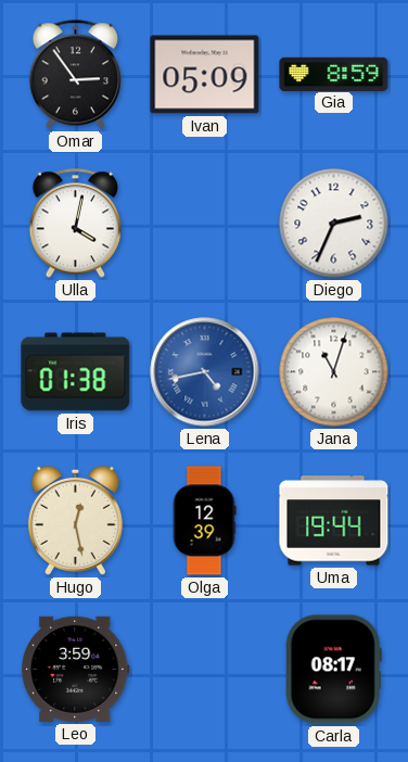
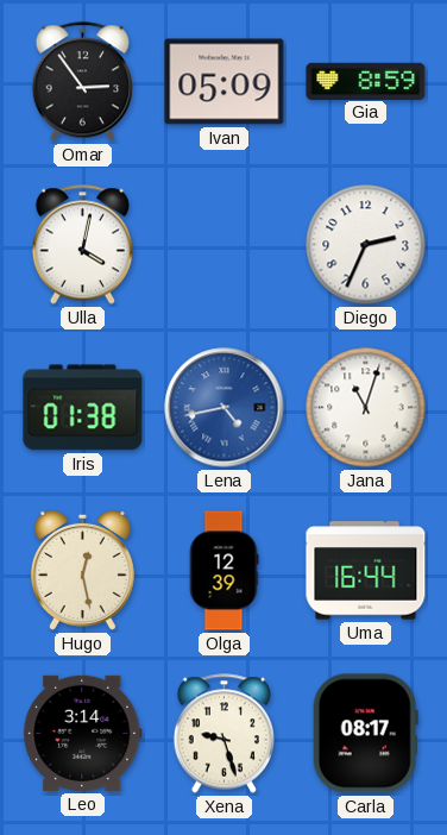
Uma: 19:44 -> 16:44
Leo: 3:59 -> 3:14
Xena: none -> 9:27
